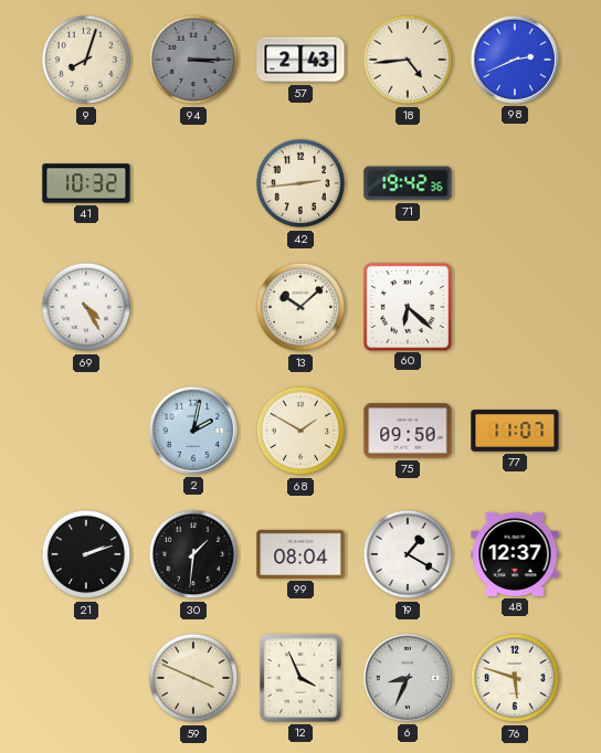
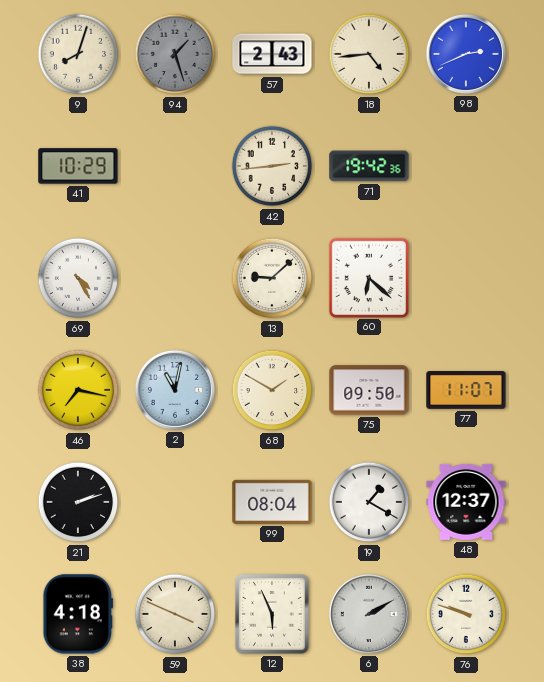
94: 3:15 -> 1:27
41: 10:32 -> 10:29
13: 10:08 -> 9:08
46: none -> 7:17
2: 2:02 -> 11:02
30: 1:31 -> none
38: none -> 4:18
12: 3:56 -> 5:56
6: 8:34 -> 2:10
76: 5:48 -> 9:48
